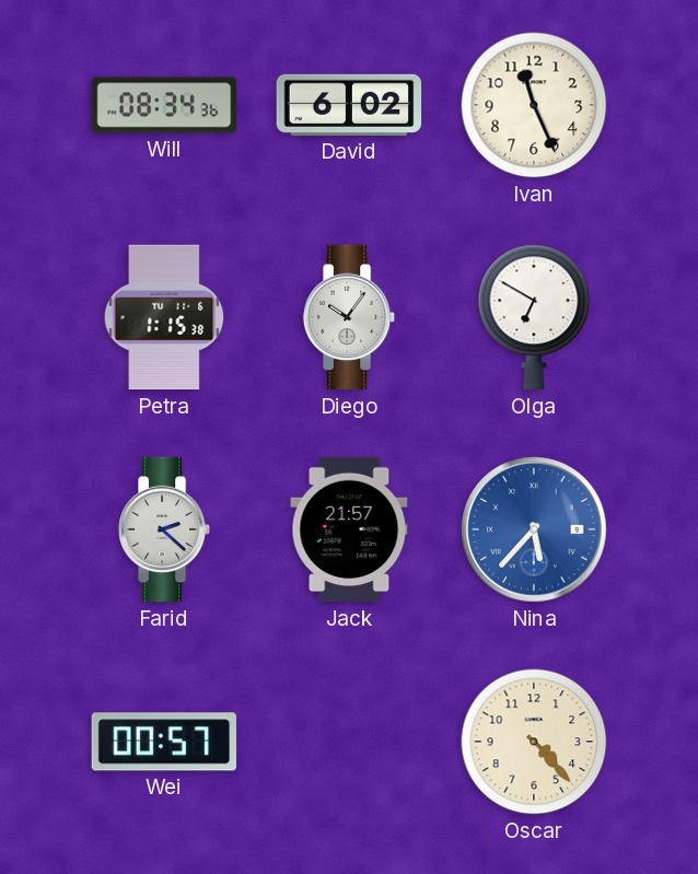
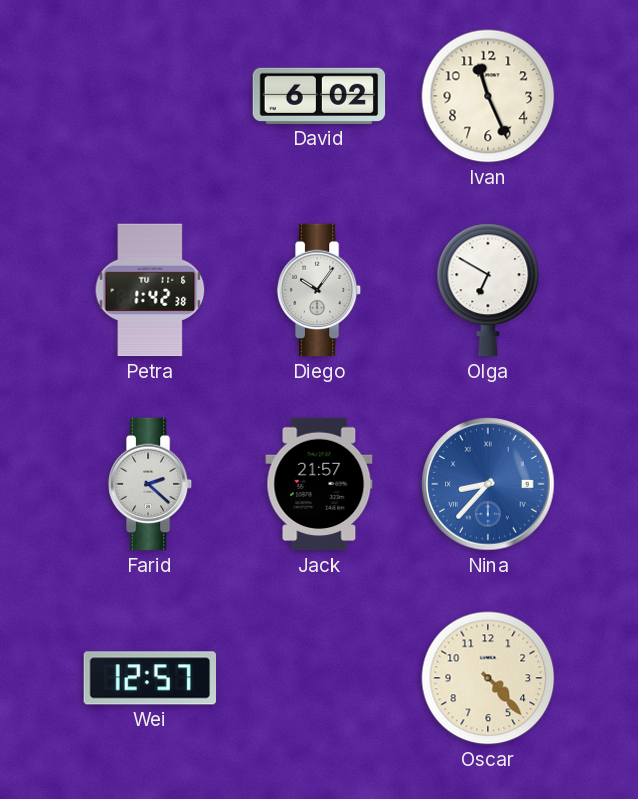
Will: 08:34 -> none
Petra: 1:15 -> 1:42
Nina: 5:37 -> 8:37
Wei: 00:57 -> 12:57
